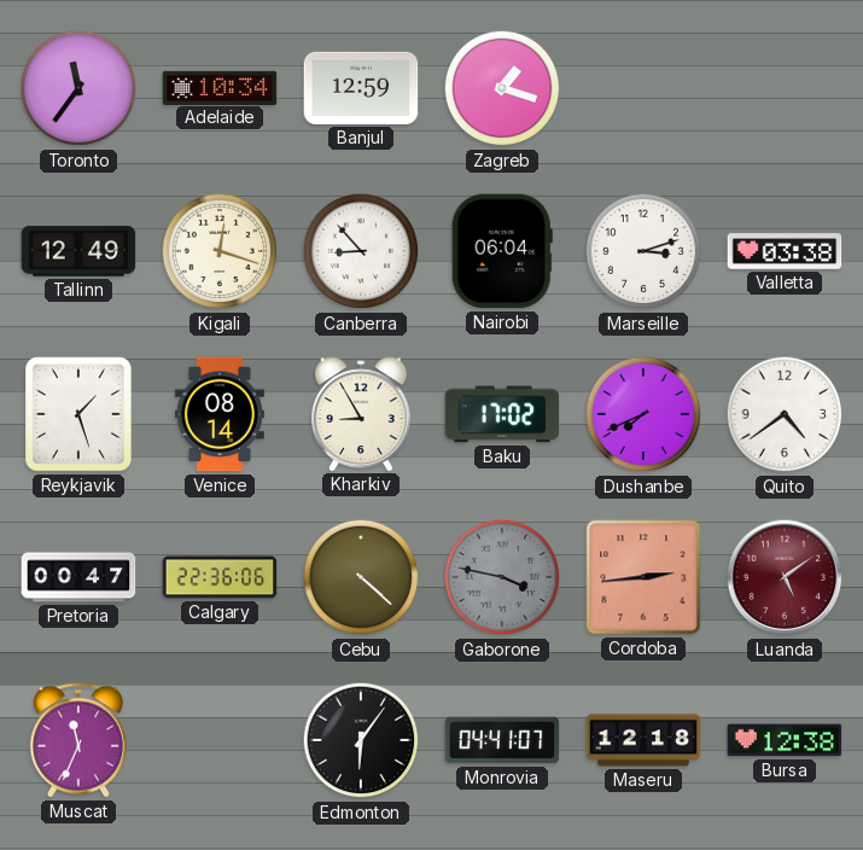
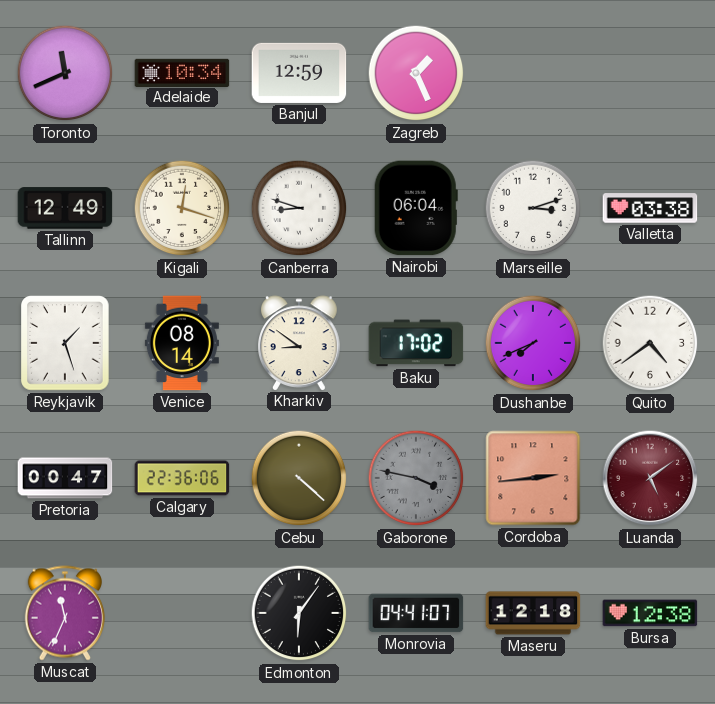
Toronto: 11:36 -> 11:41
Zagreb: 1:18 -> 1:26
Canberra: 8:53 -> 8:48
Kharkiv: 8:55 -> 8:51
